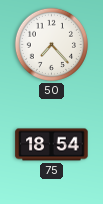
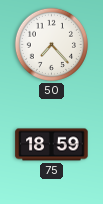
75: 18:54 -> 18:59
